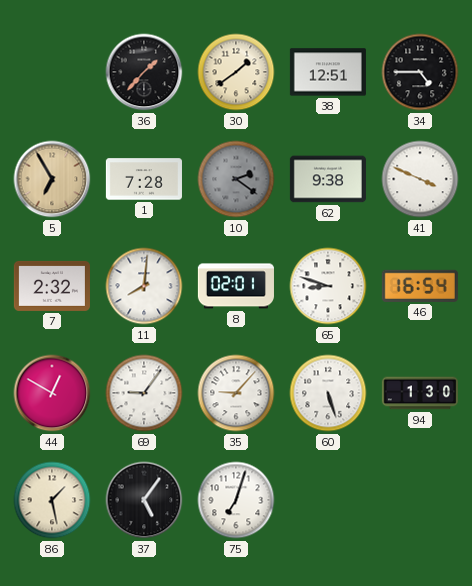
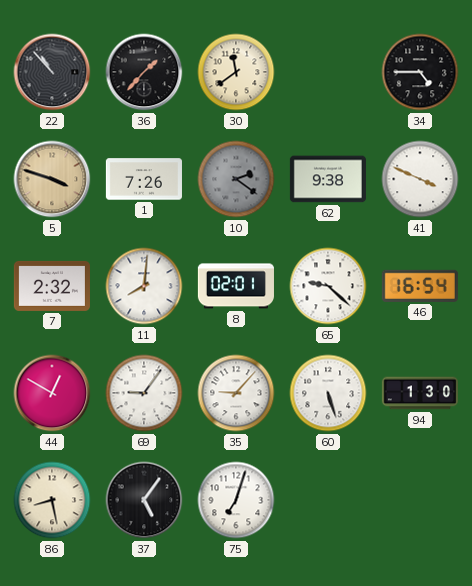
22: none -> 10:53
30: 1:39 -> 11:39
38: 12:51 -> none
5: 6:55 -> 3:48
1: 7:28 -> 7:26
65: 8:48 -> 9:22
86: 1:28 -> 8:28
